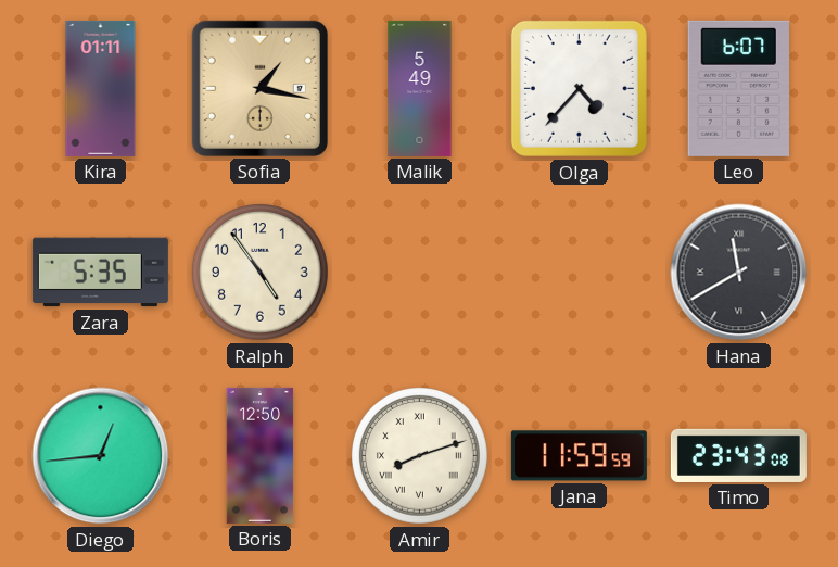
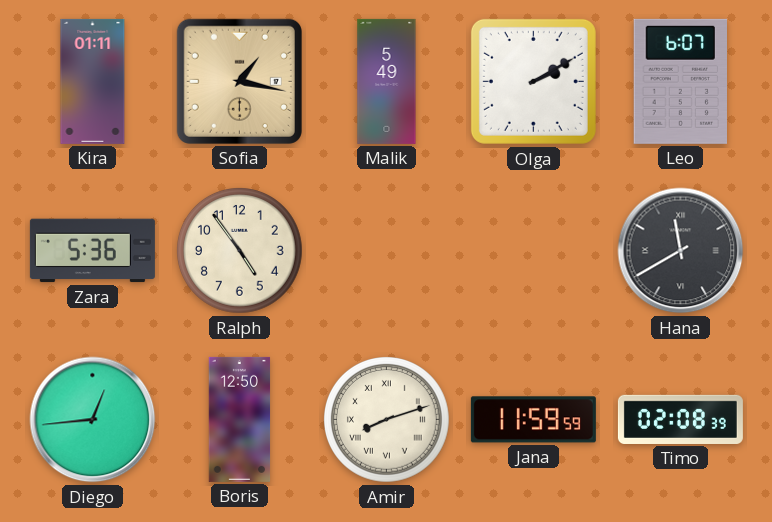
Olga: 4:37 -> 2:10
Zara: 5:35 -> 5:36
Timo: 23:43 -> 02:08
